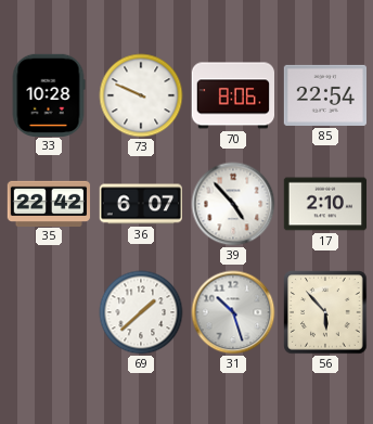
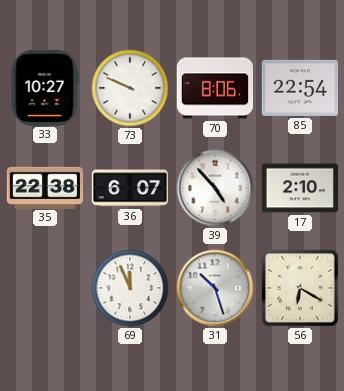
33: 10:28 -> 10:27
35: 22:42 -> 22:38
69: 1:38 -> 11:56
56: 5:53 -> 6:20
